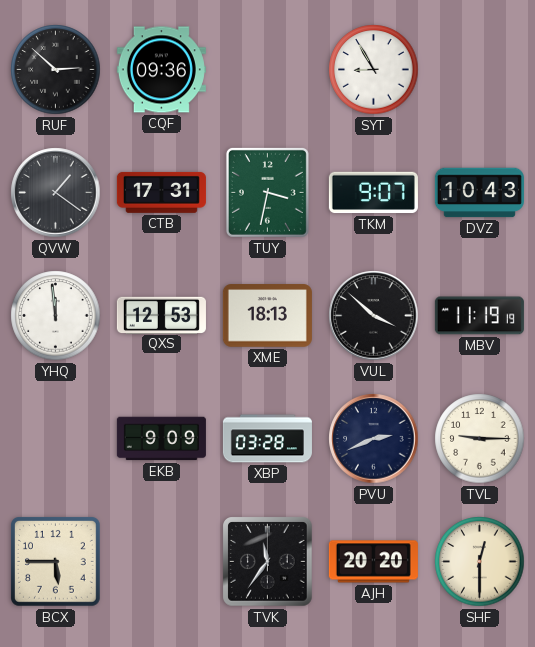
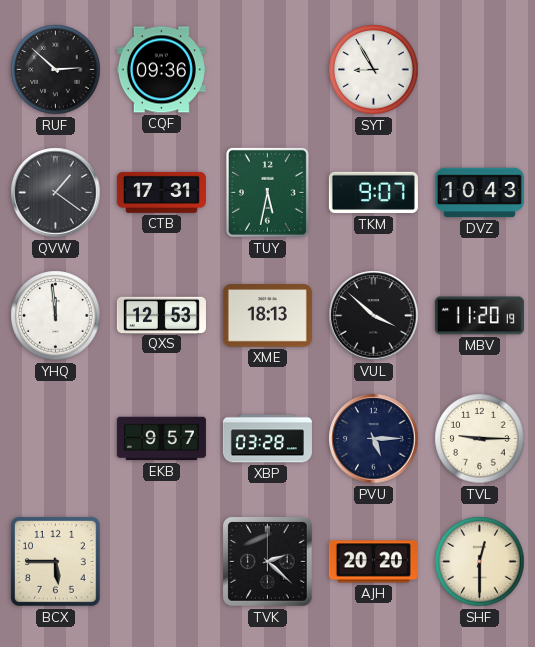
TUY: 3:32 -> 5:32
MBV: 11:19 -> 11:20
EKB: 9:09 -> 9:57
PVU: 2:41 -> 5:15
TVK: 11:36 -> 2:22
